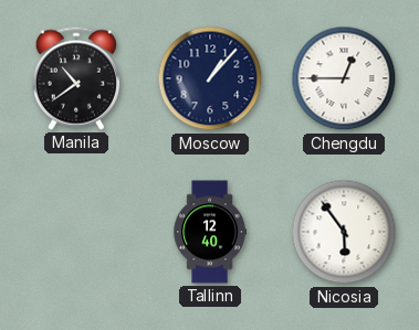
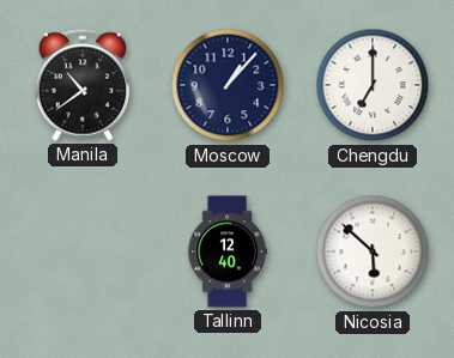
Chengdu: 12:45 -> 7:00
Nicosia: 5:54 -> 5:52
